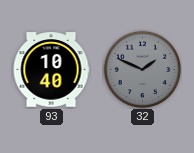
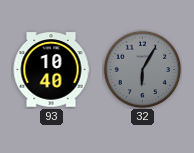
32: 1:49 -> 6:05
